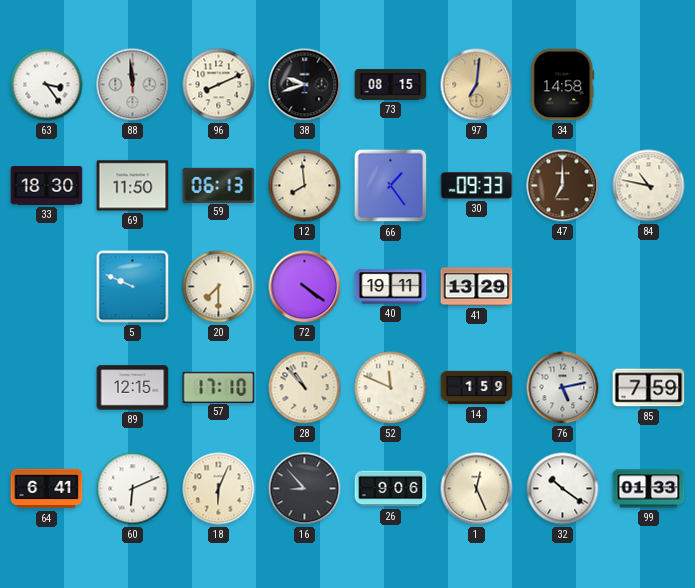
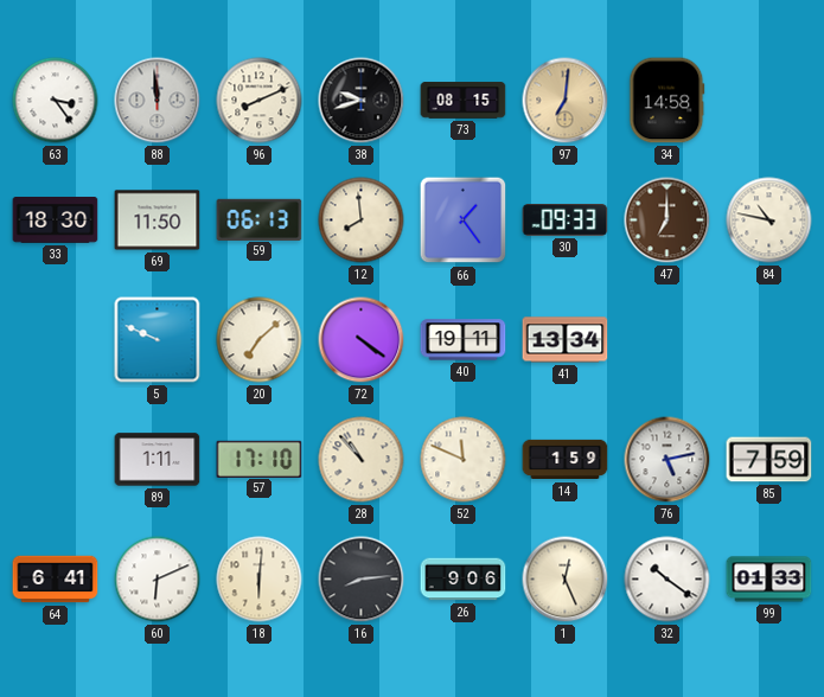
20: 7:30 -> 7:08
41: 13:29 -> 13:34
89: 12:15 -> 1:11
18: 6:04 -> 6:01
16: 8:53 -> 8:14
